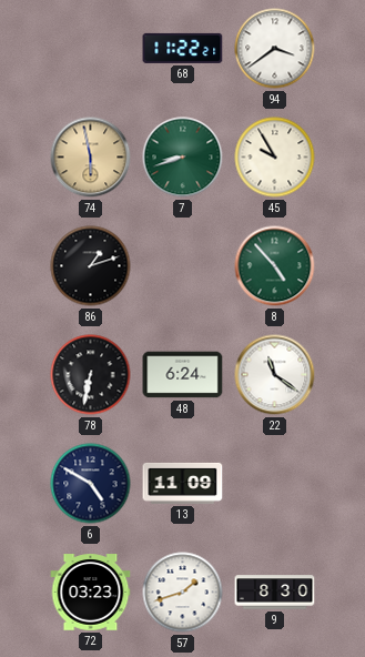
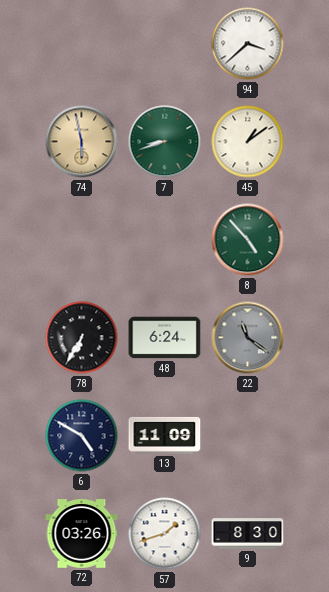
68: 11:22 -> none
94: 3:39 -> 3:38
45: 9:55 -> 1:09
86: 1:12 -> none
78: 6:32 -> 6:35
22 dial: white -> grey
72: 03:23 -> 03:26
